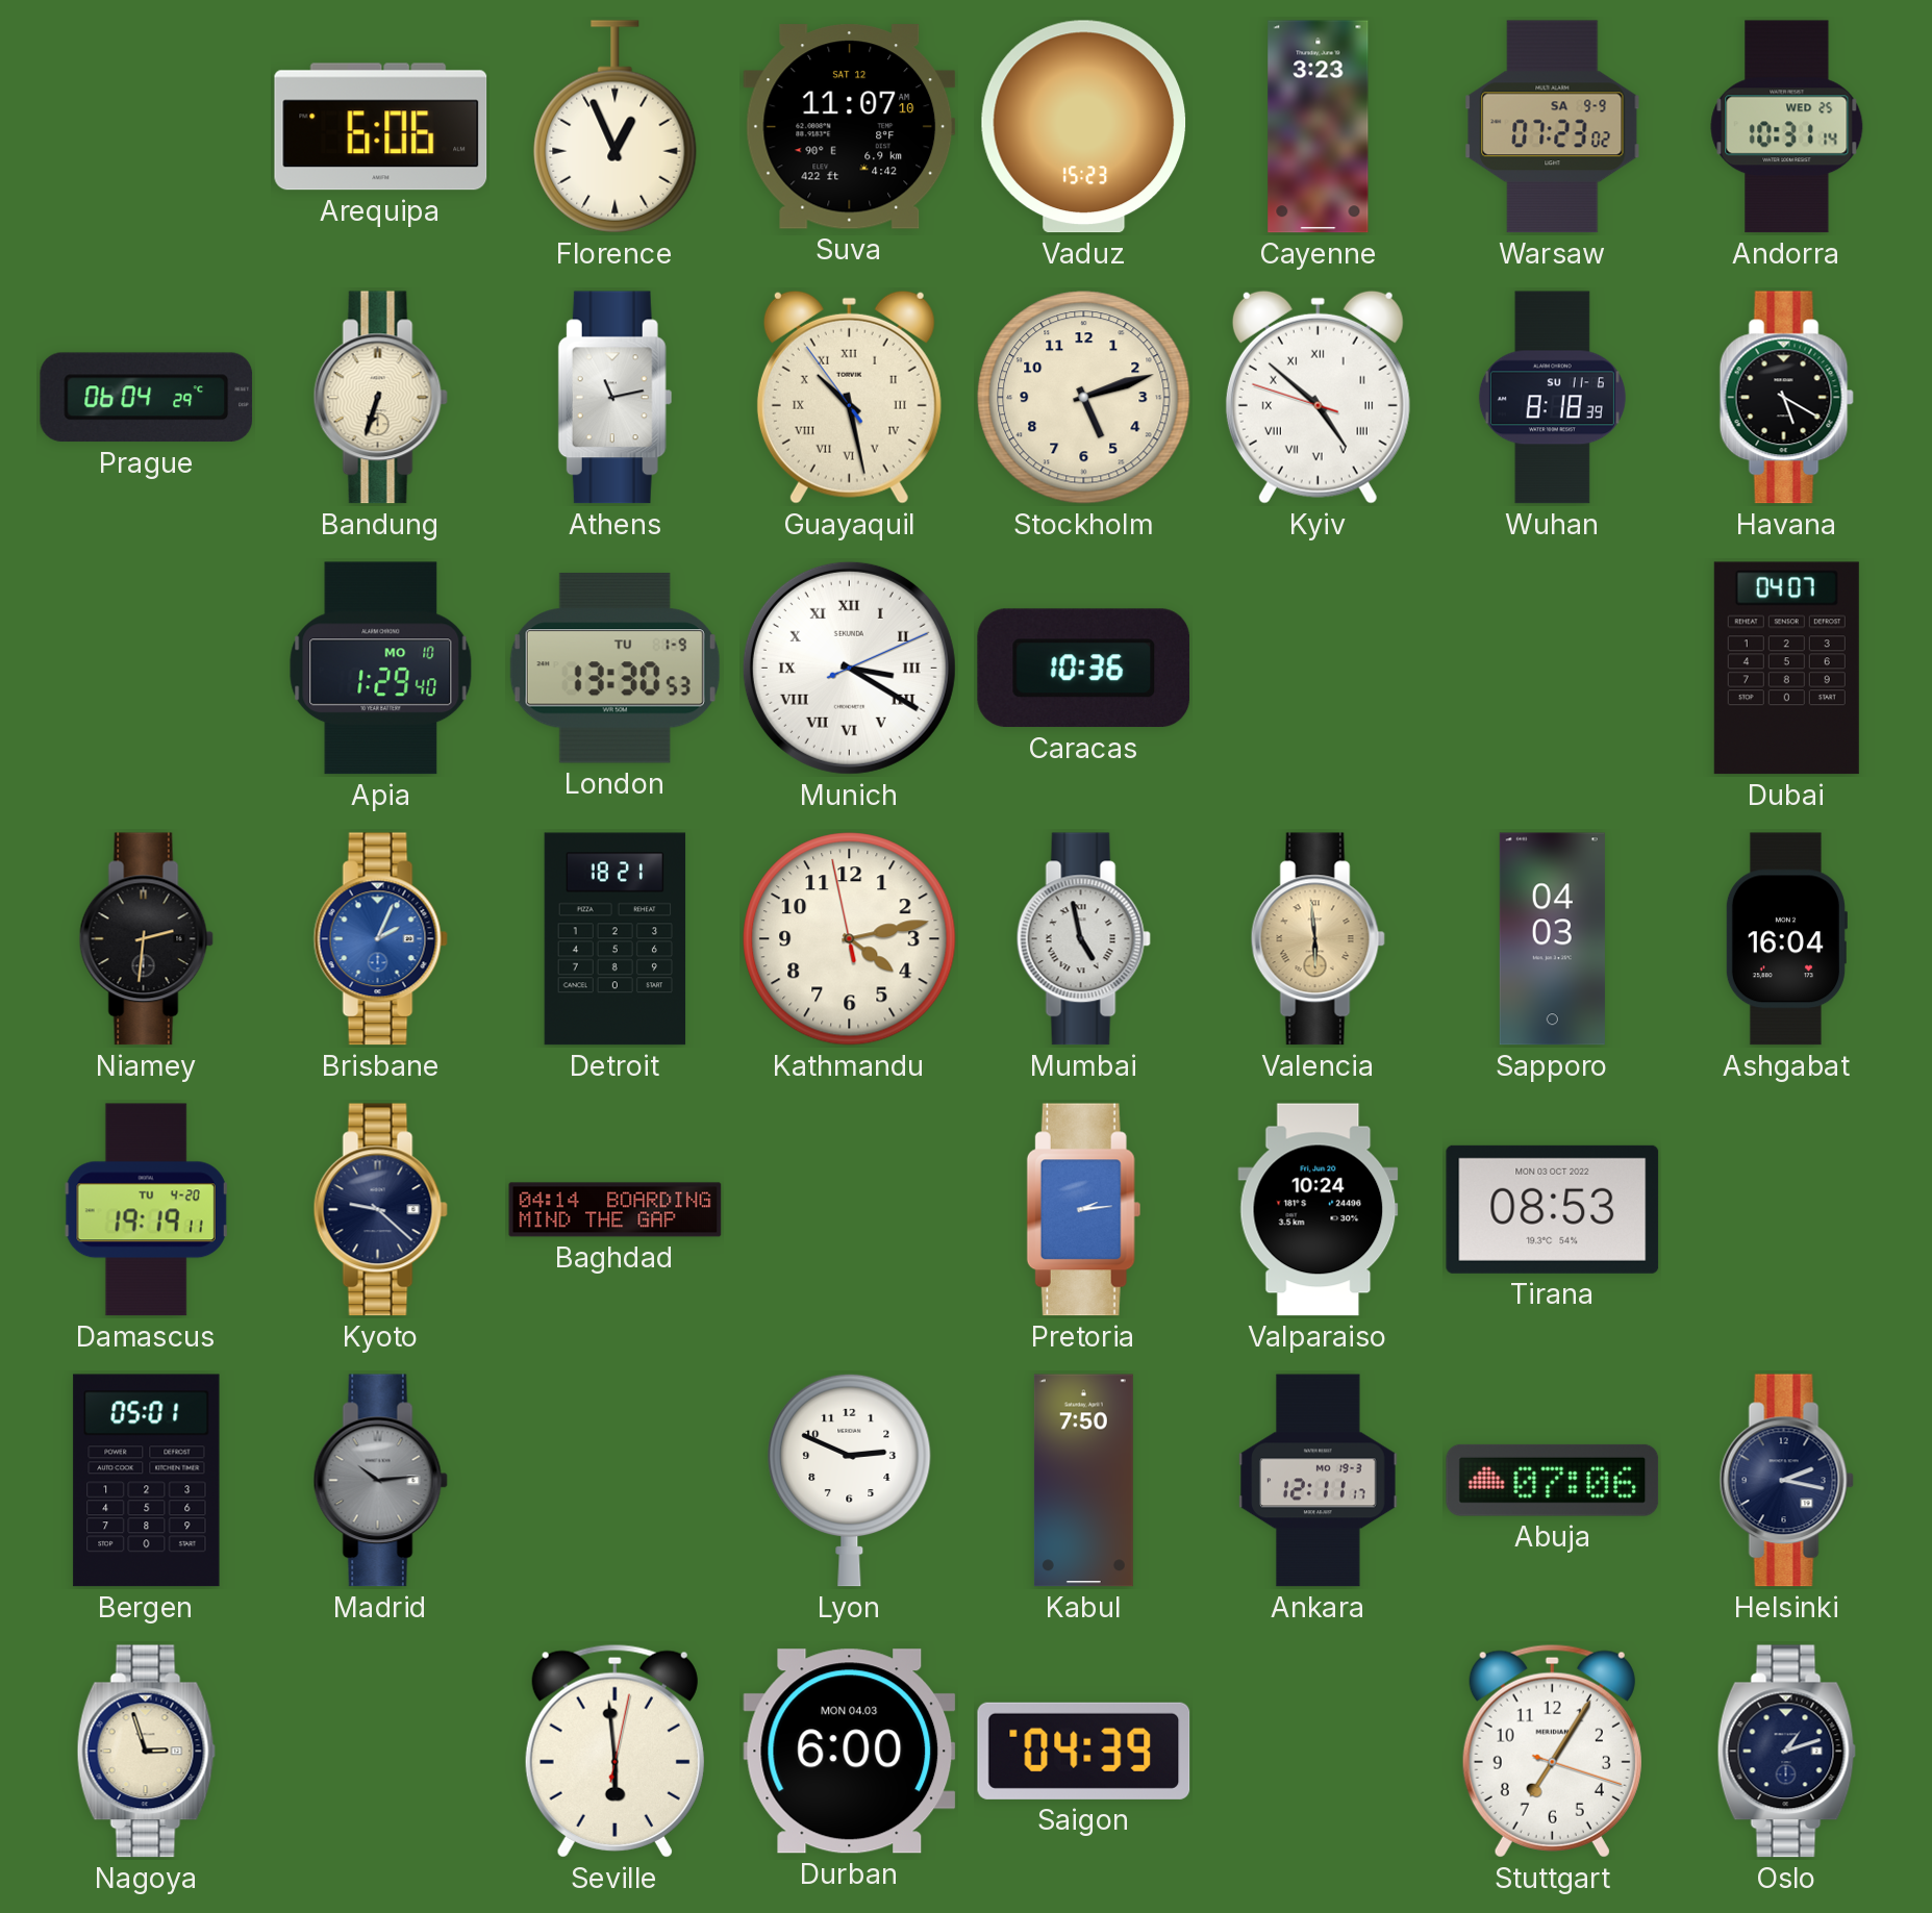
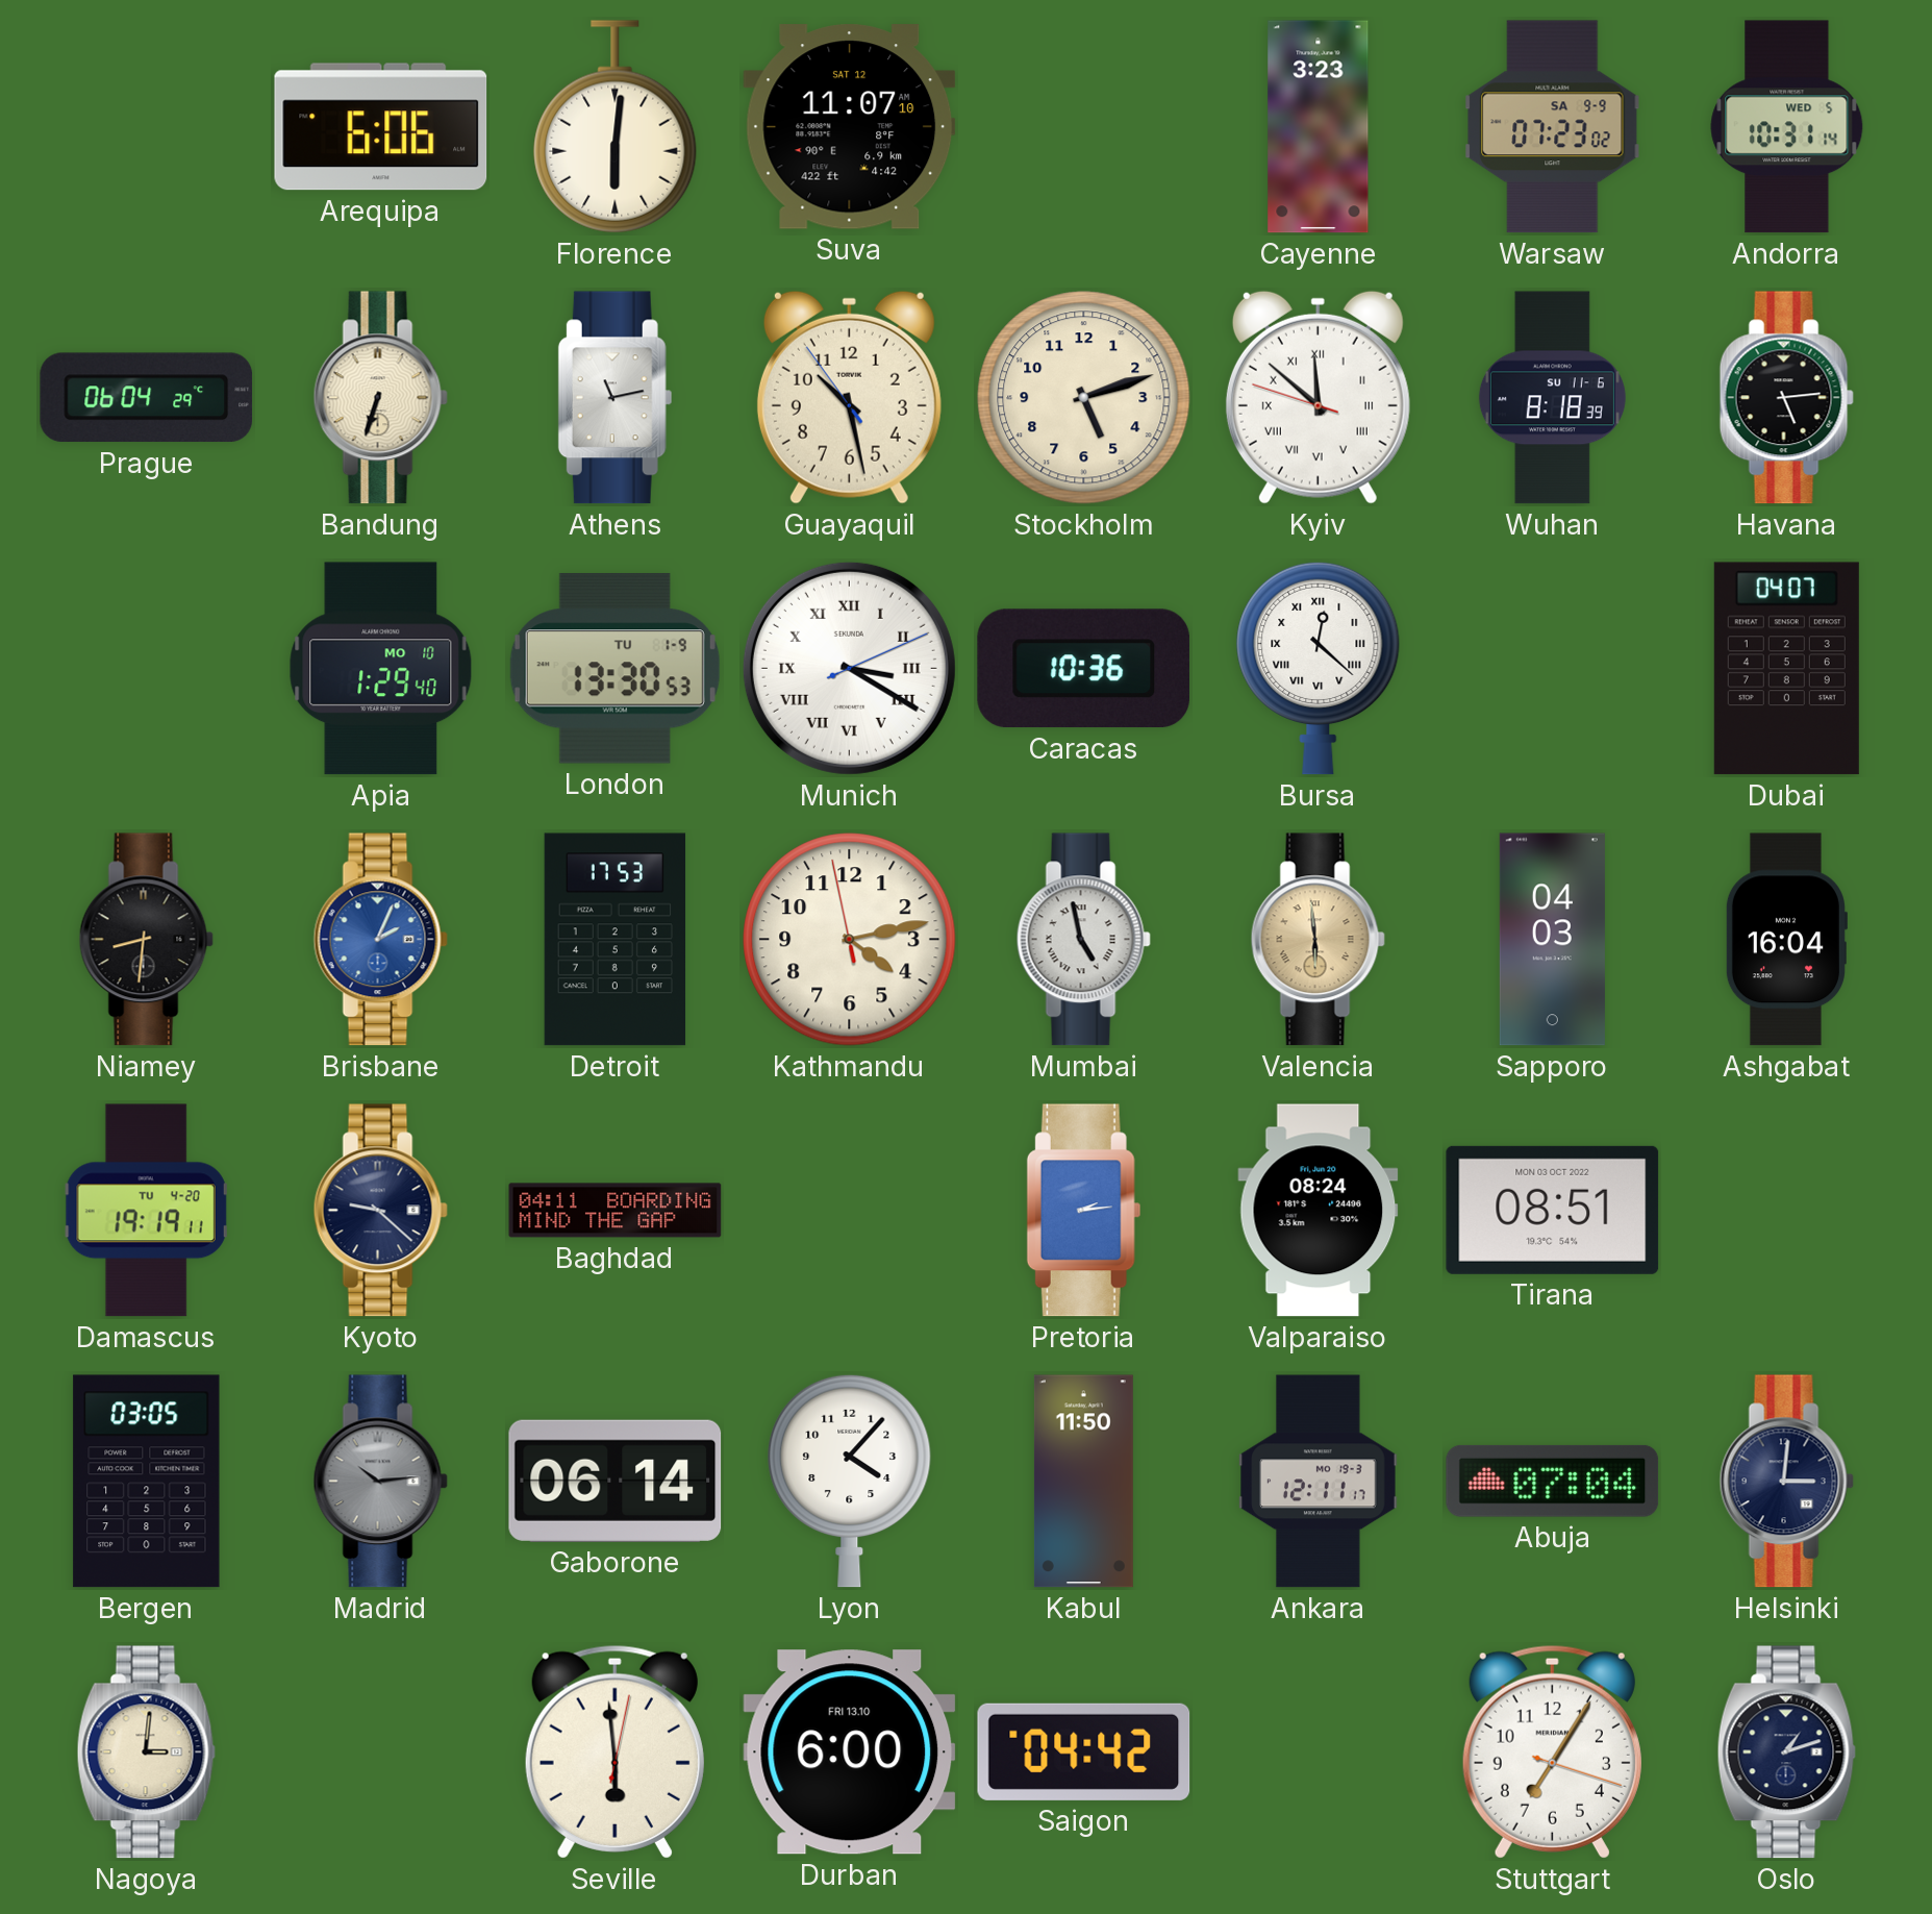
Florence: 12:56 -> 6:01
Vaduz: 15:23 -> none
Andorra date: WED 25 -> WED 5
Guayaquil numerals: Roman -> Arabic
Kyiv: 4:51 -> 11:51
Havana: 5:20 -> 5:14
Bursa: none -> 12:22
Niamey: 2:31 -> 8:31
Detroit: 18:21 -> 17:53
Baghdad: 04:14 -> 04:11
Valparaiso: 10:24 -> 08:24
Tirana: 08:53 -> 08:51
Bergen: 05:01 -> 03:05
Gaborone: none -> 06:14
Lyon: 2:49 -> 4:07
Kabul: 7:50 -> 11:50
Abuja: 07:06 -> 07:04
Helsinki: 2:17 -> 3:01
Nagoya: 2:57 -> 3:01
Durban date: MON 04.03 -> FRI 13.10
Saigon: 04:39 -> 04:42
